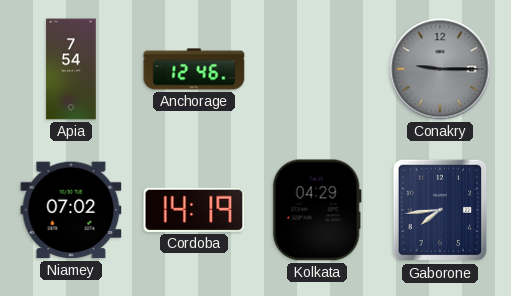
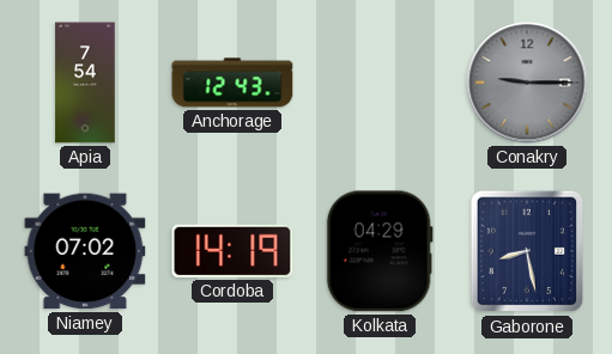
Anchorage: 12:46 -> 12:43
Gaborone: 7:44 -> 8:28
